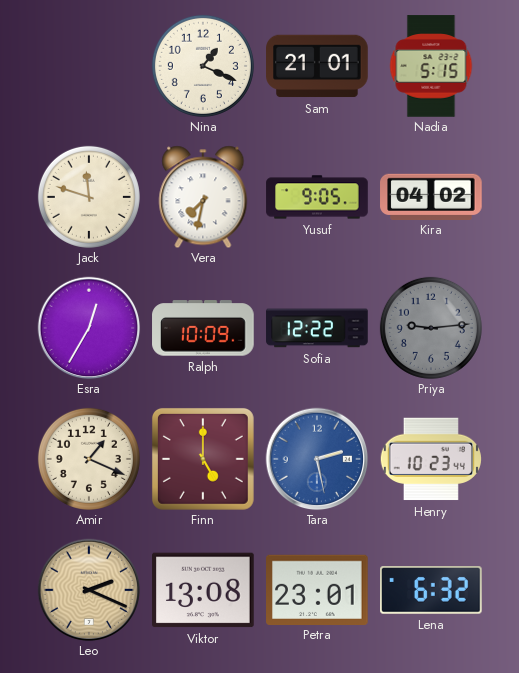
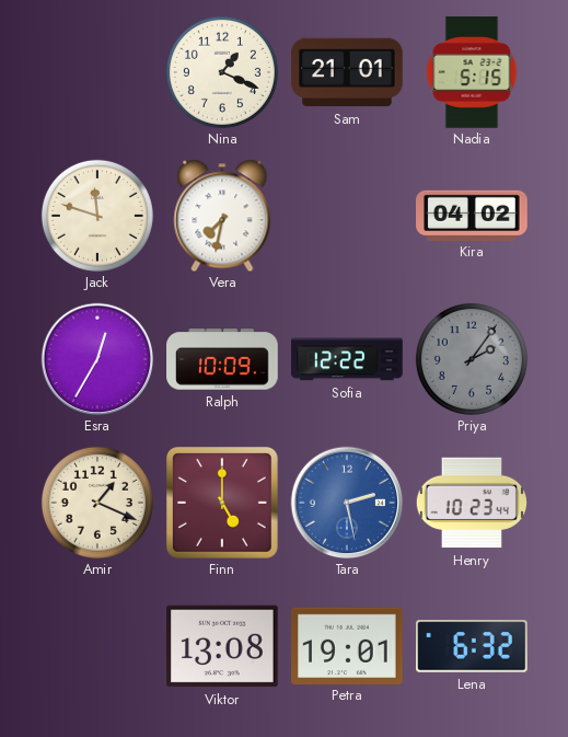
Yusuf: 9:05 -> none
Priya: 9:14 -> 2:06
Leo: 2:19 -> none
Petra: 23:01 -> 19:01
